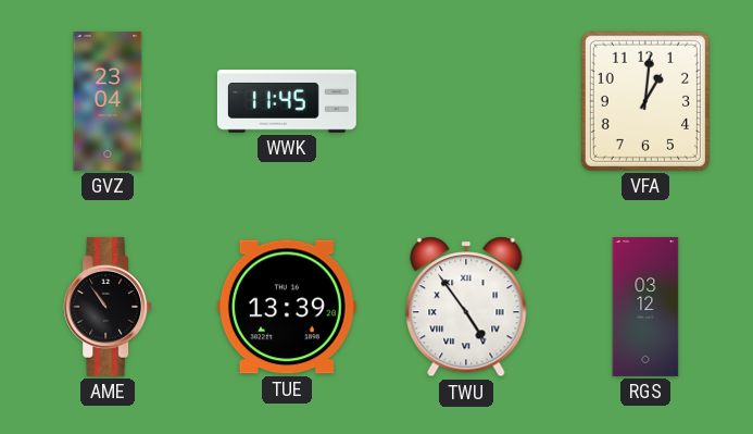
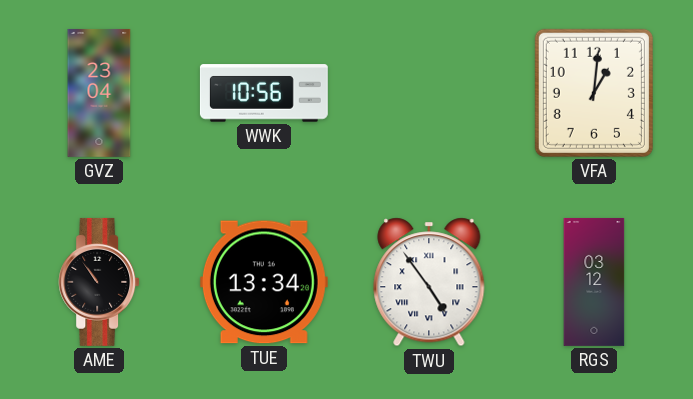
WWK: 11:45 -> 10:56
TUE: 13:39 -> 13:34
